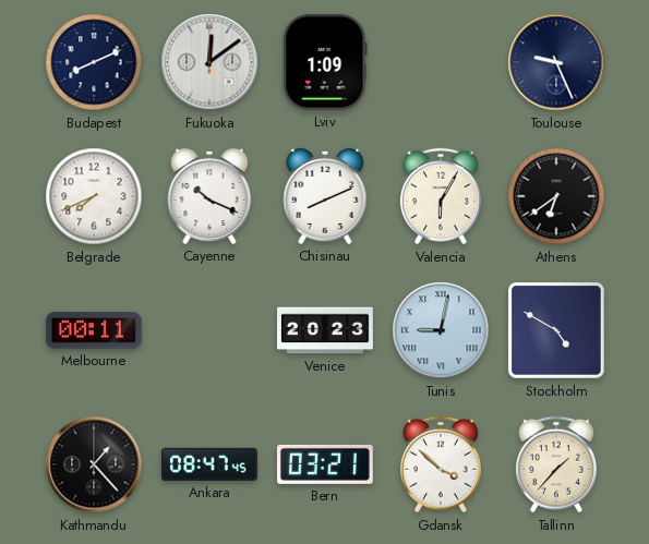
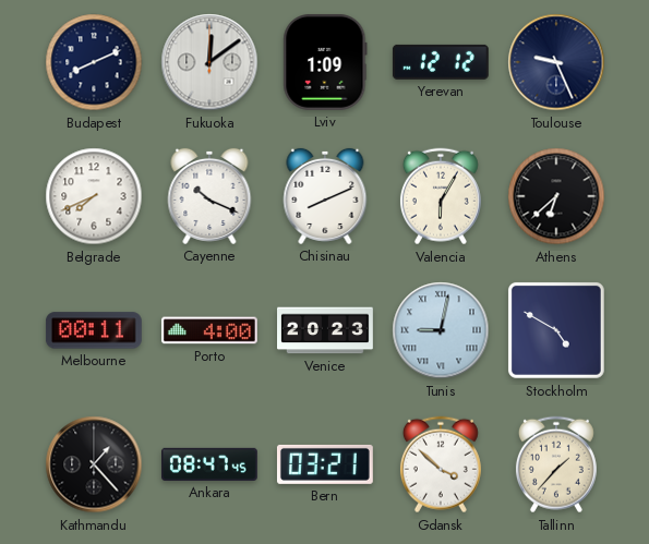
Yerevan: none -> 12:12
Athens: 6:39 -> 6:38
Porto: none -> 4:00
